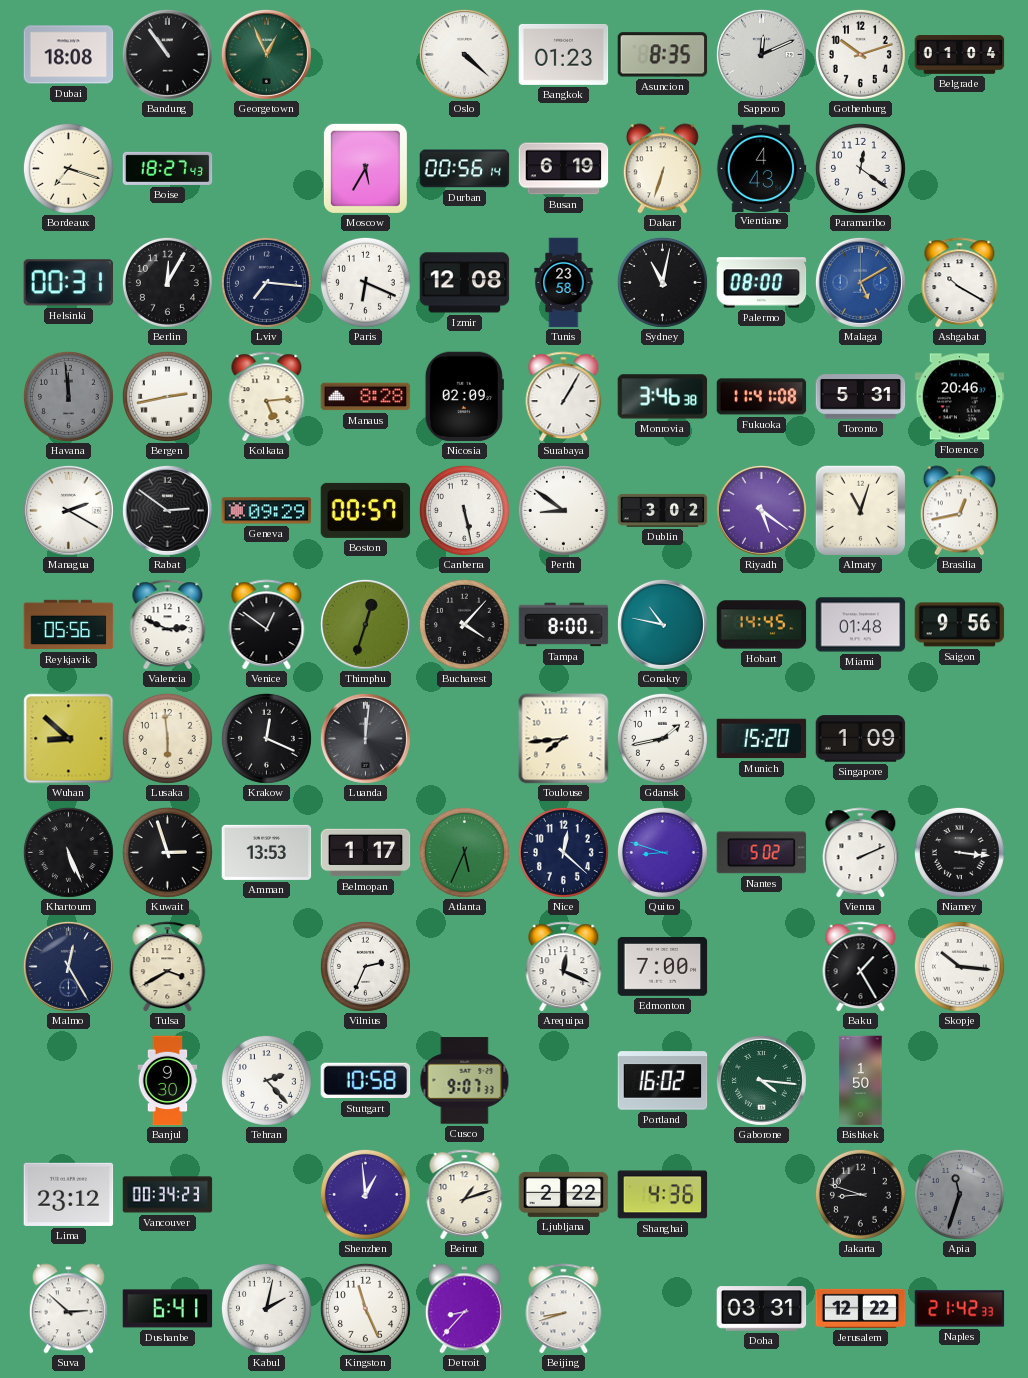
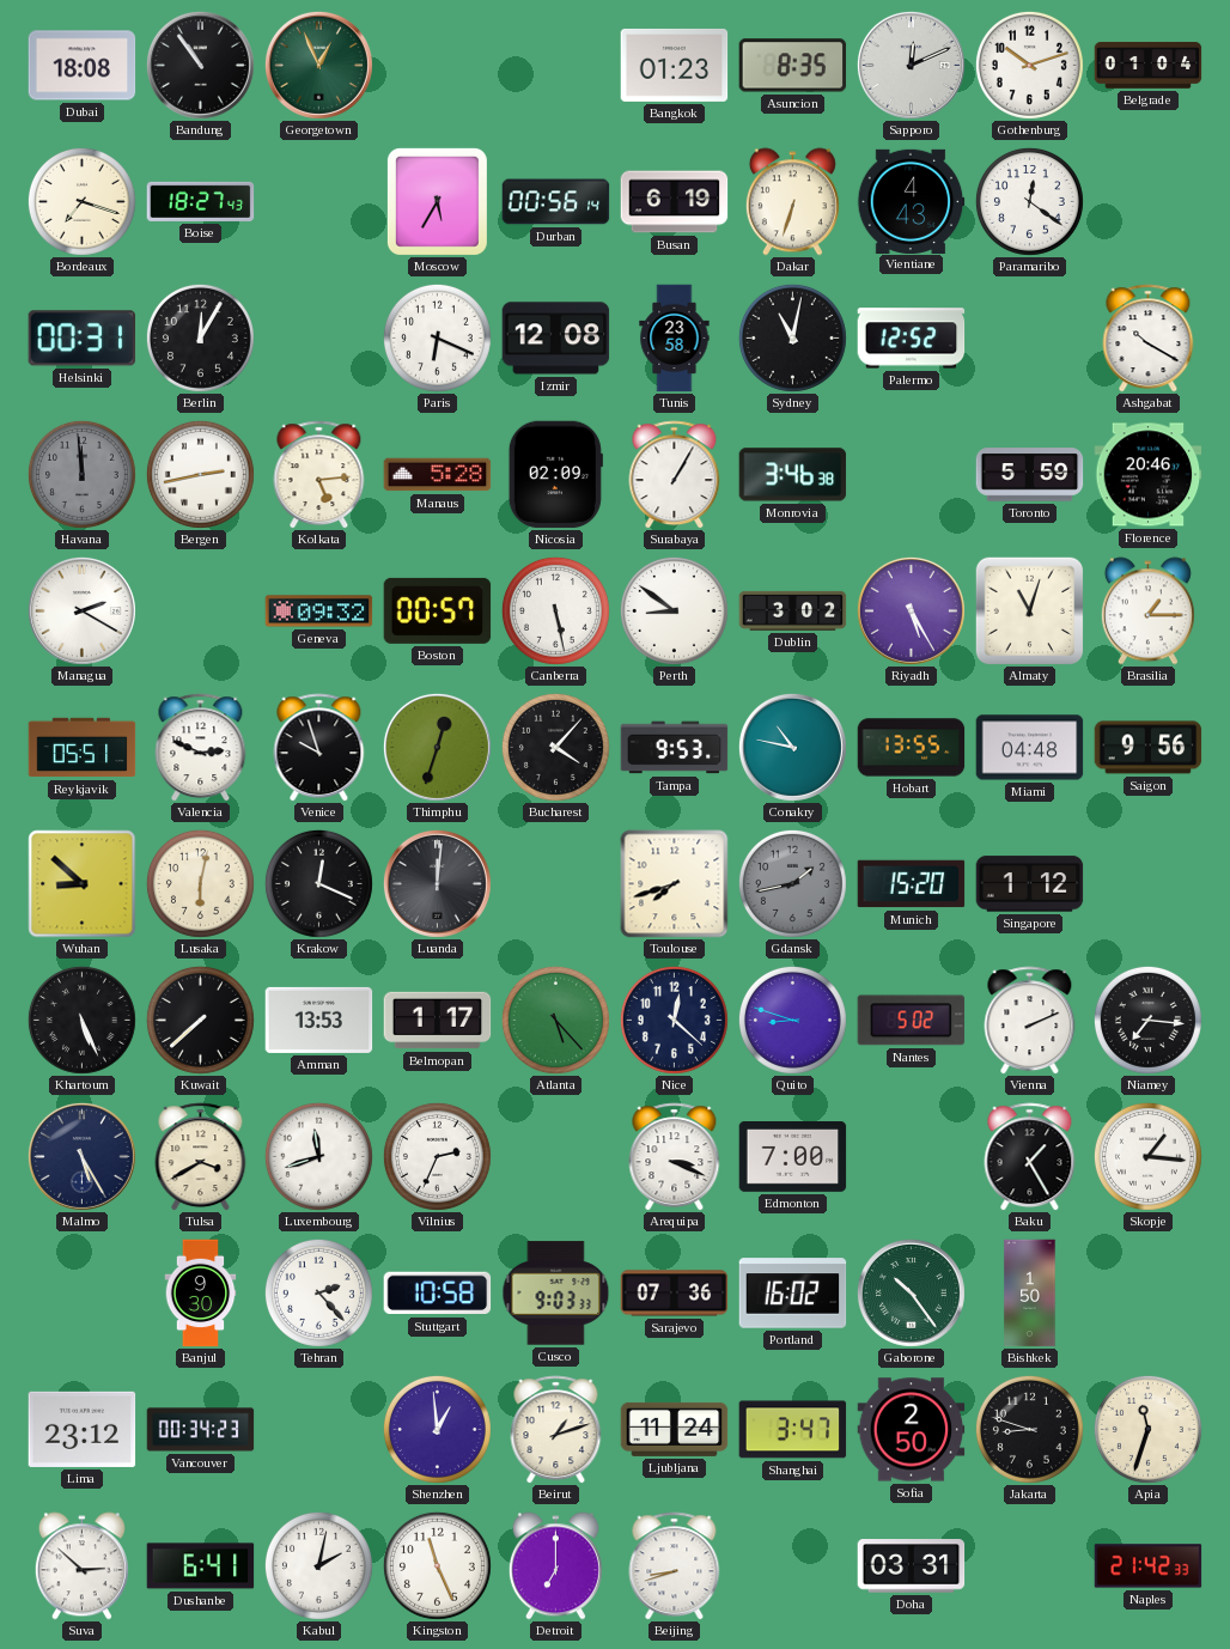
Oslo: 4:22 -> none
Lviv: 7:16 -> none
Palermo: 08:00 -> 12:52
Malaga: 5:10 -> none
Manaus: 8:28 -> 5:28
Fukuoka: 11:41 -> none
Toronto: 5:31 -> 5:59
Rabat: 2:51 -> none
Geneva: 09:29 -> 09:32
Riyadh: 5:21 -> 5:25
Brasilia: 12:43 -> 1:15
Reykjavik: 05:56 -> 05:51
Venice: 12:51 -> 9:57
Tampa: 8:00 -> 9:53
Hobart: 14:45 -> 13:55
Miami: 01:48 -> 04:48
Lusaka: 5:59 -> 6:02
Toulouse: 7:44 -> 7:42
Gdansk dial: white -> grey
Singapore: 1:09 -> 1:12
Kuwait: 2:57 -> 7:38
Atlanta: 5:34 -> 5:23
Niamey: 3:16 -> 7:16
Malmo: 12:25 -> 5:25
Luxembourg: none -> 11:42
Arequipa: 12:19 -> 3:19
Skopje: 10:16 -> 1:16
Cusco: 9:07 -> 9:03
Sarajevo: none -> 07:36
Gaborone: 4:16 -> 10:24
Ljubljana: 2:22 -> 11:24
Shanghai: 4:36 -> 3:47
Sofia: none -> 2:50
Apia dial: grey -> cream
Detroit: 8:37 -> 7:00
Jerusalem: 12:22 -> none
